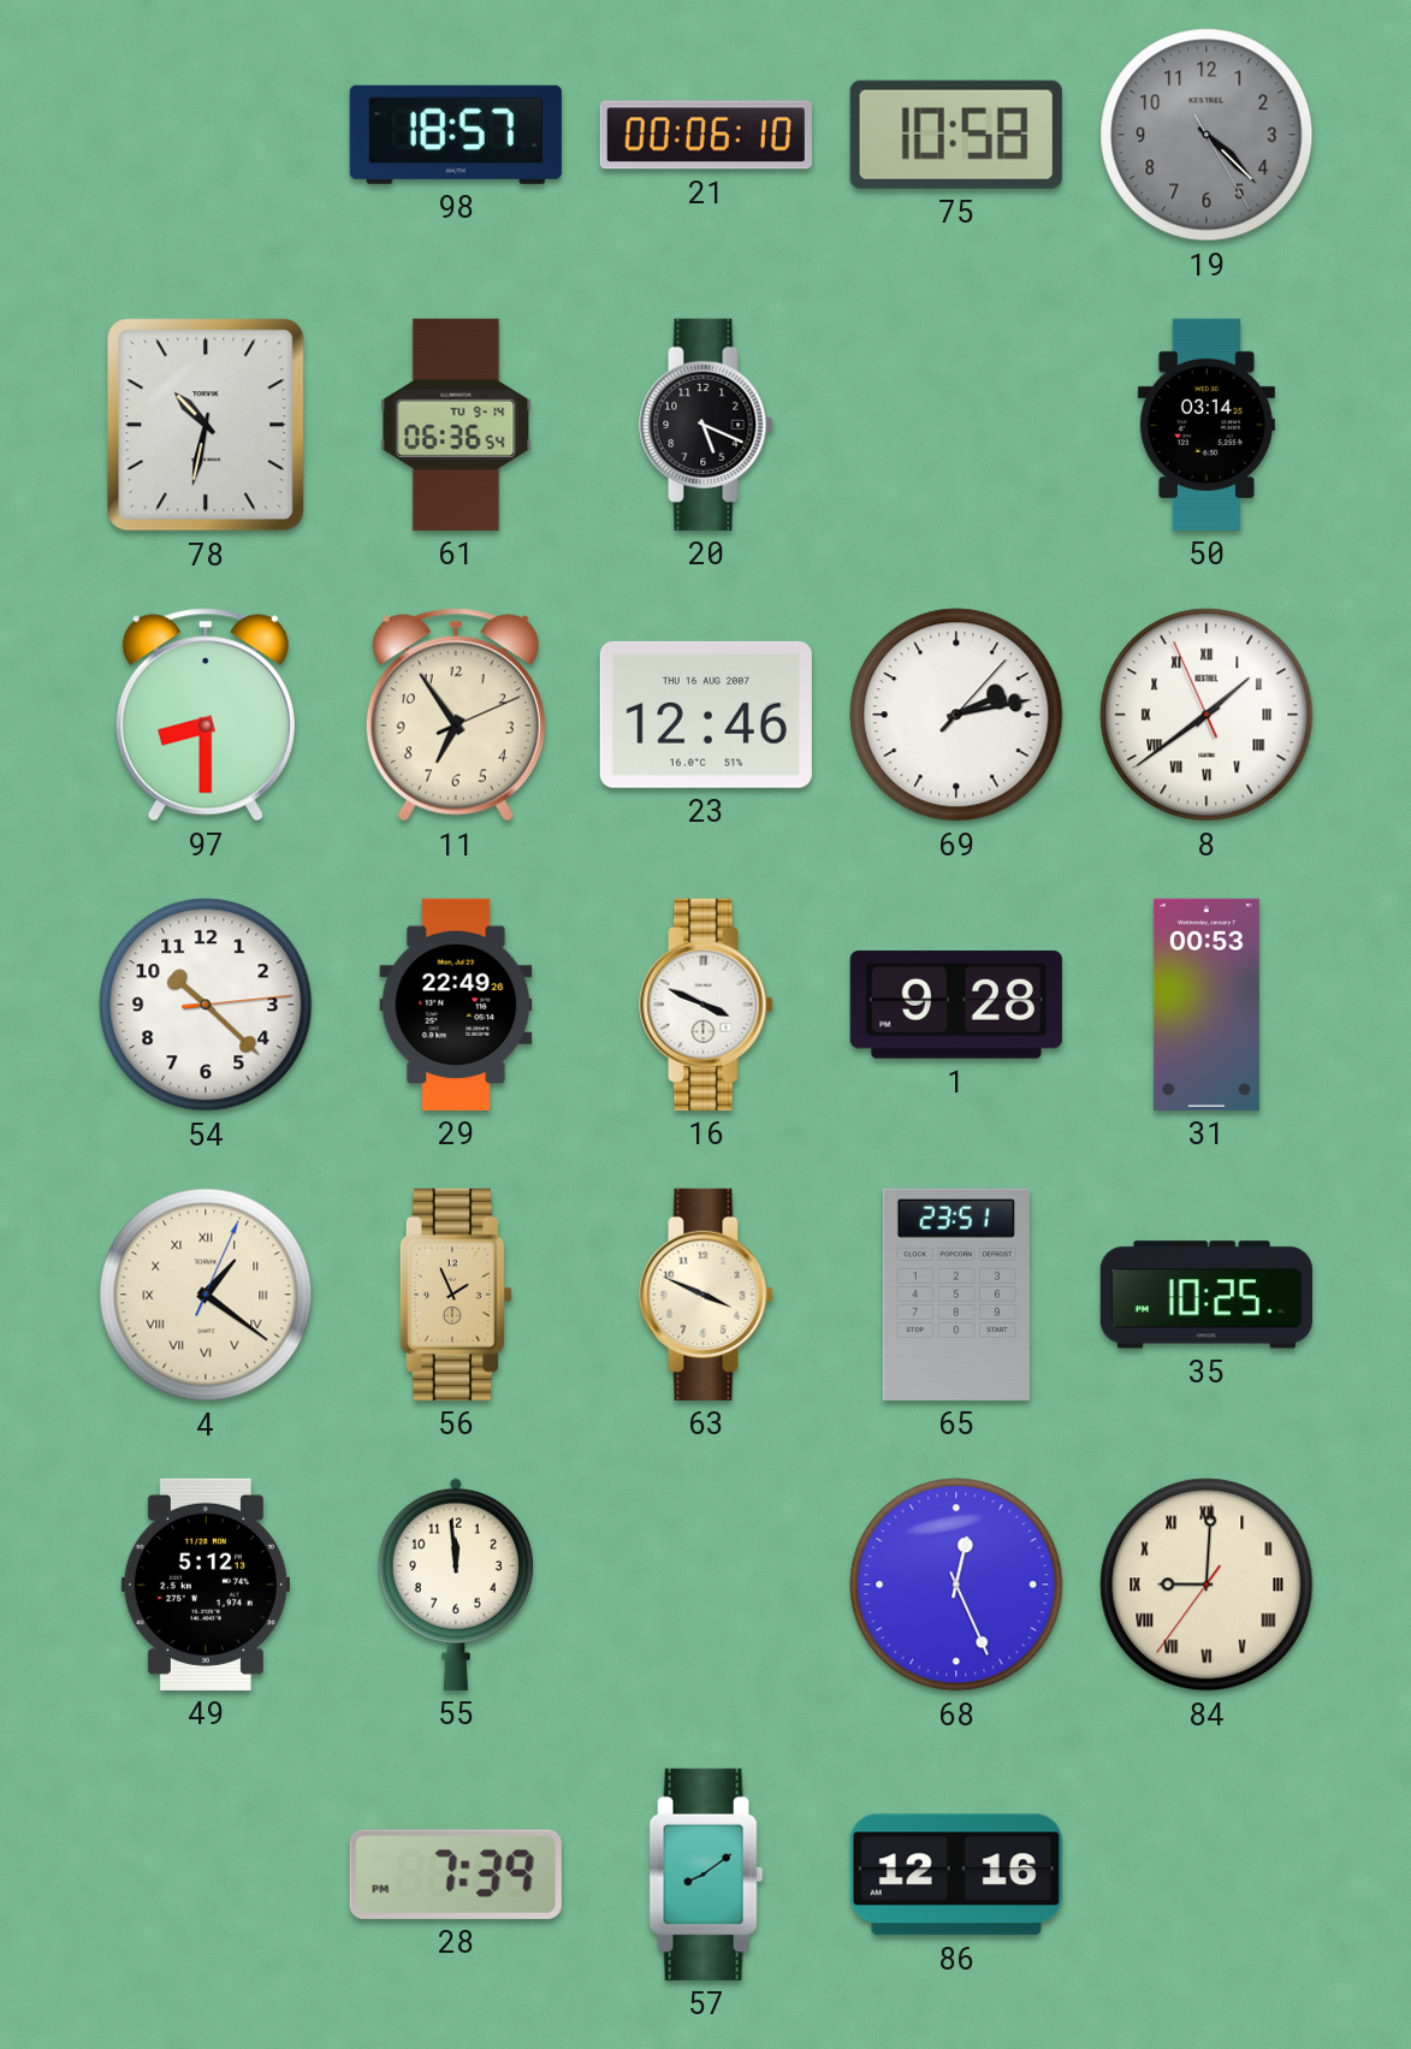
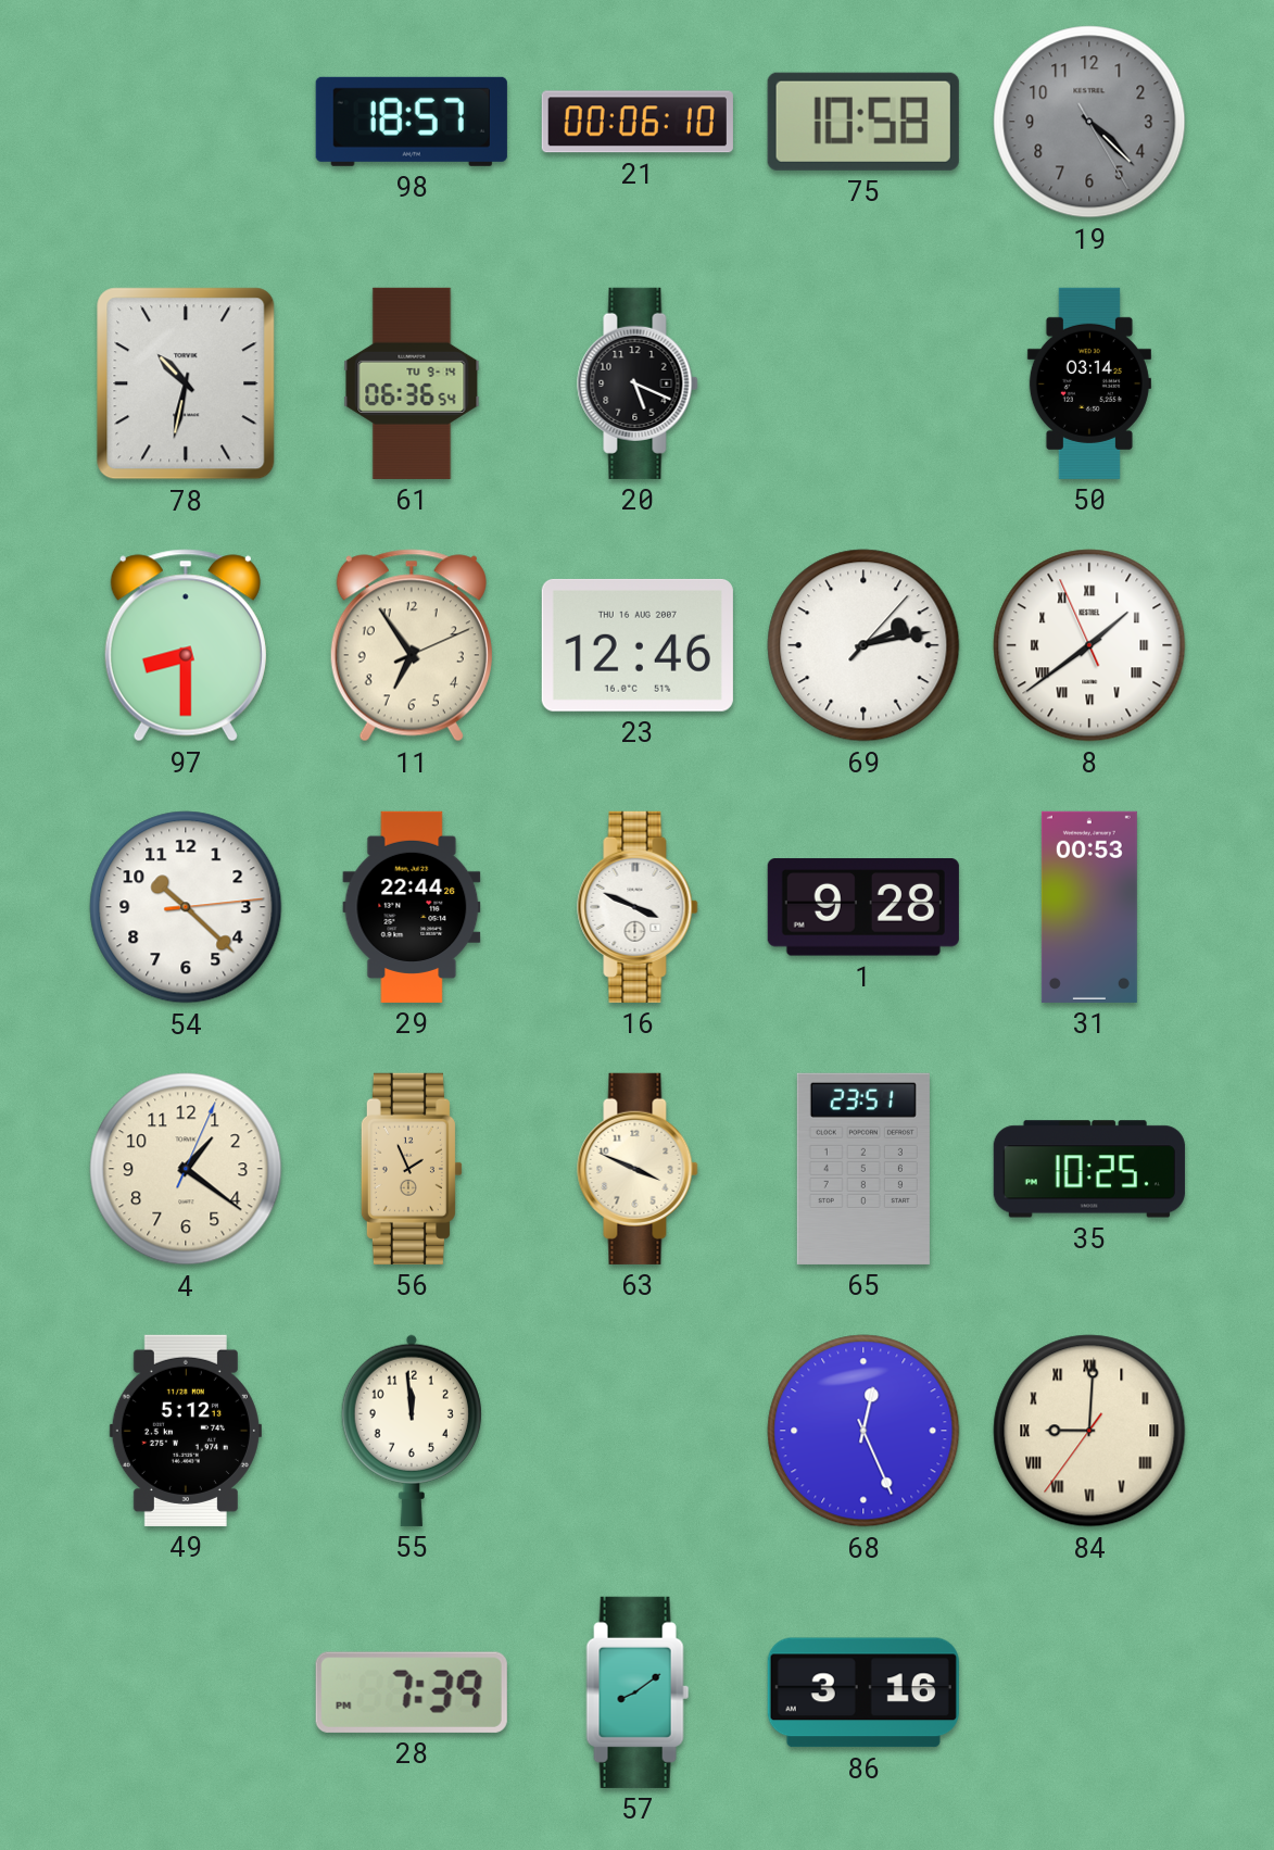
29: 22:49 -> 22:44
4 numerals: Roman -> Arabic
86: 12:16 -> 3:16
